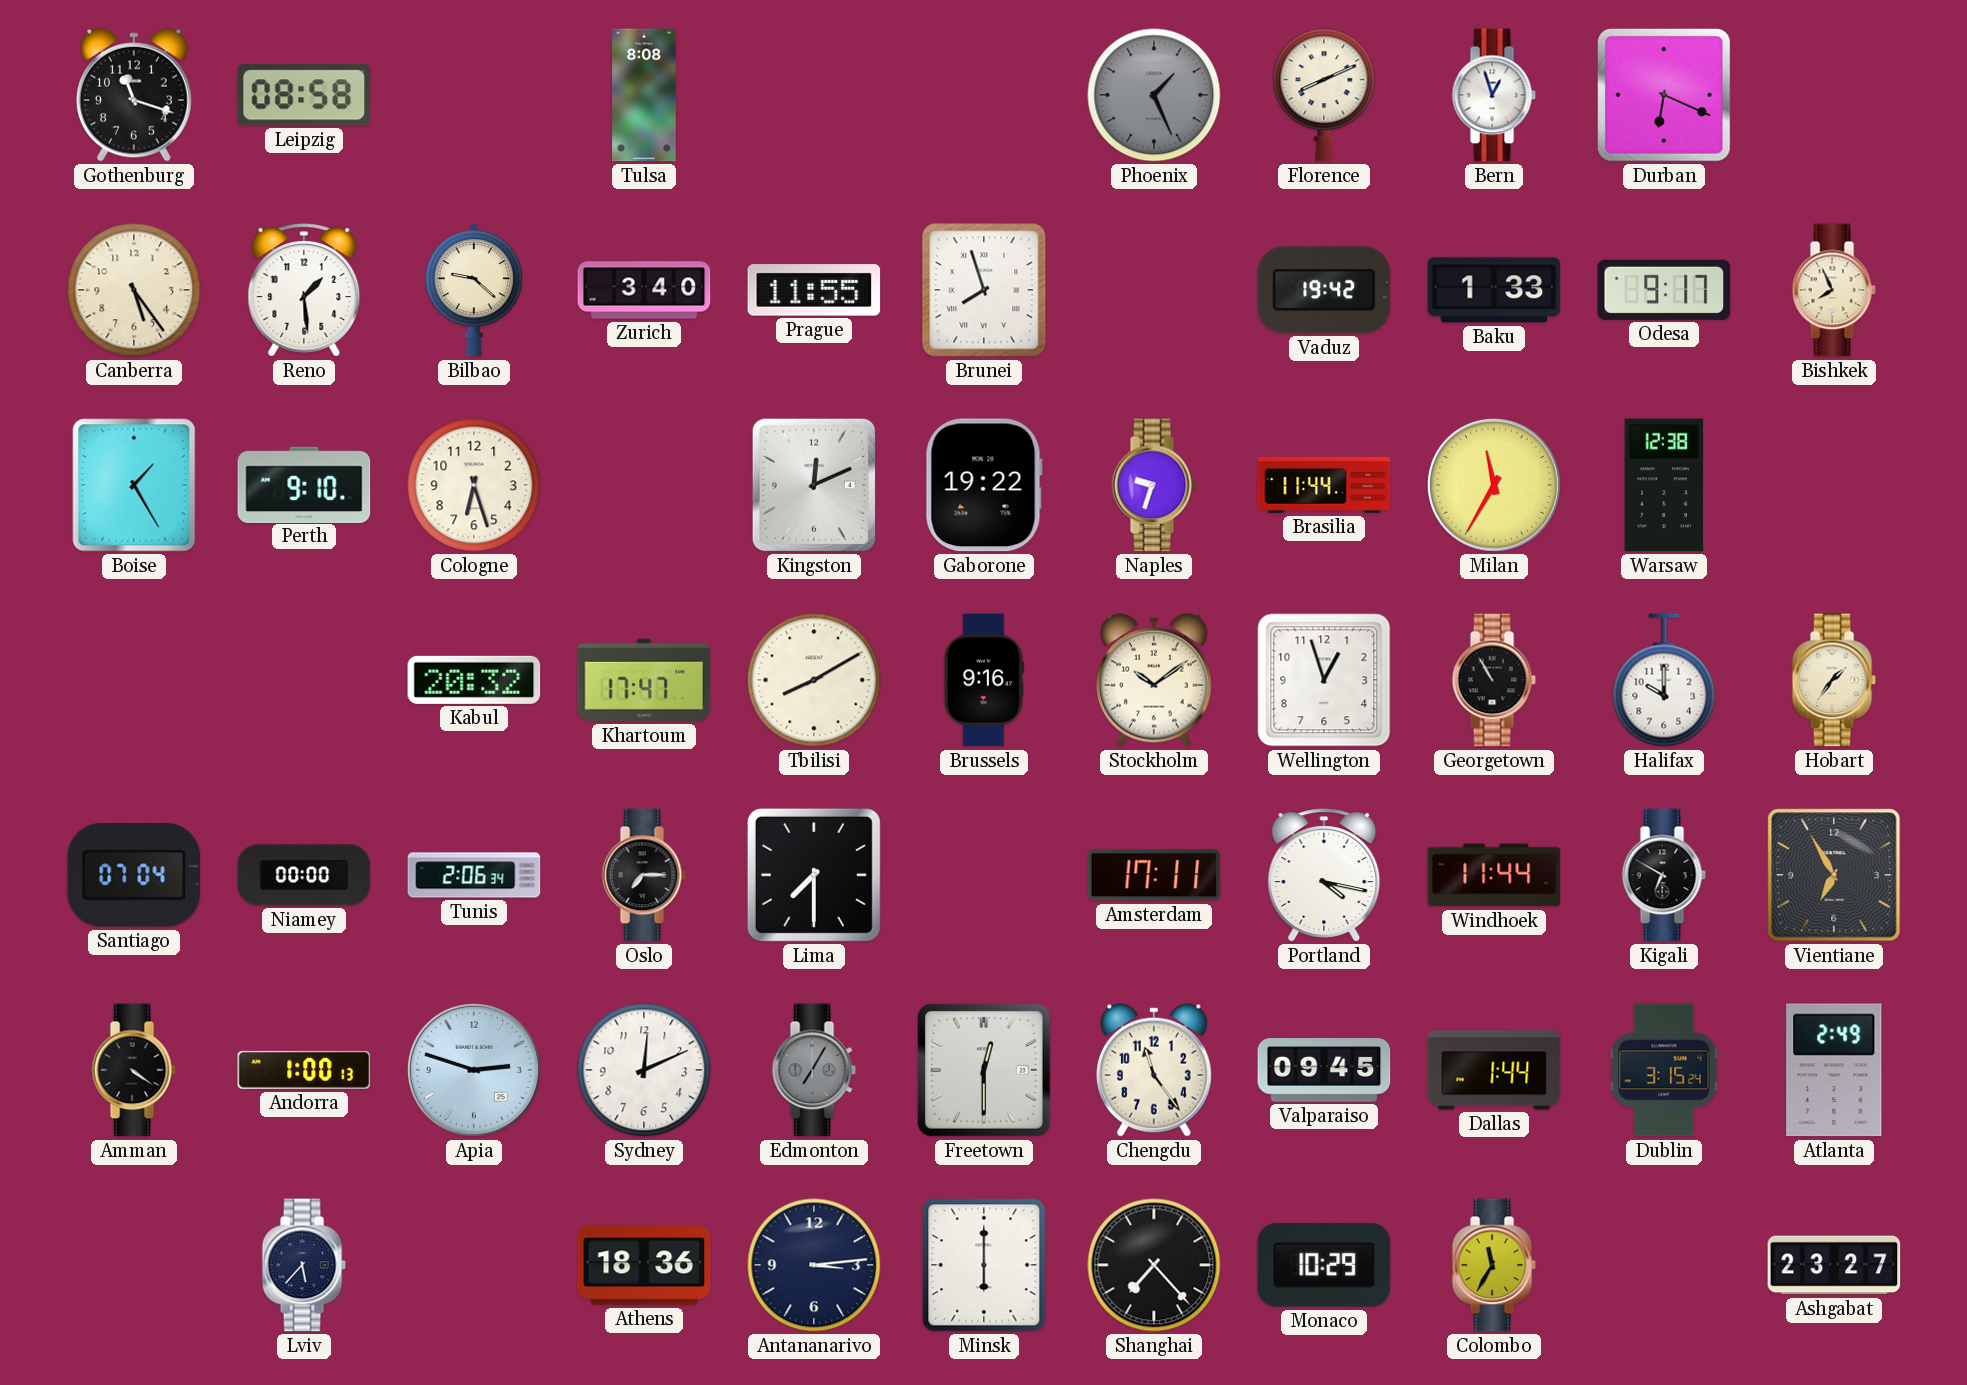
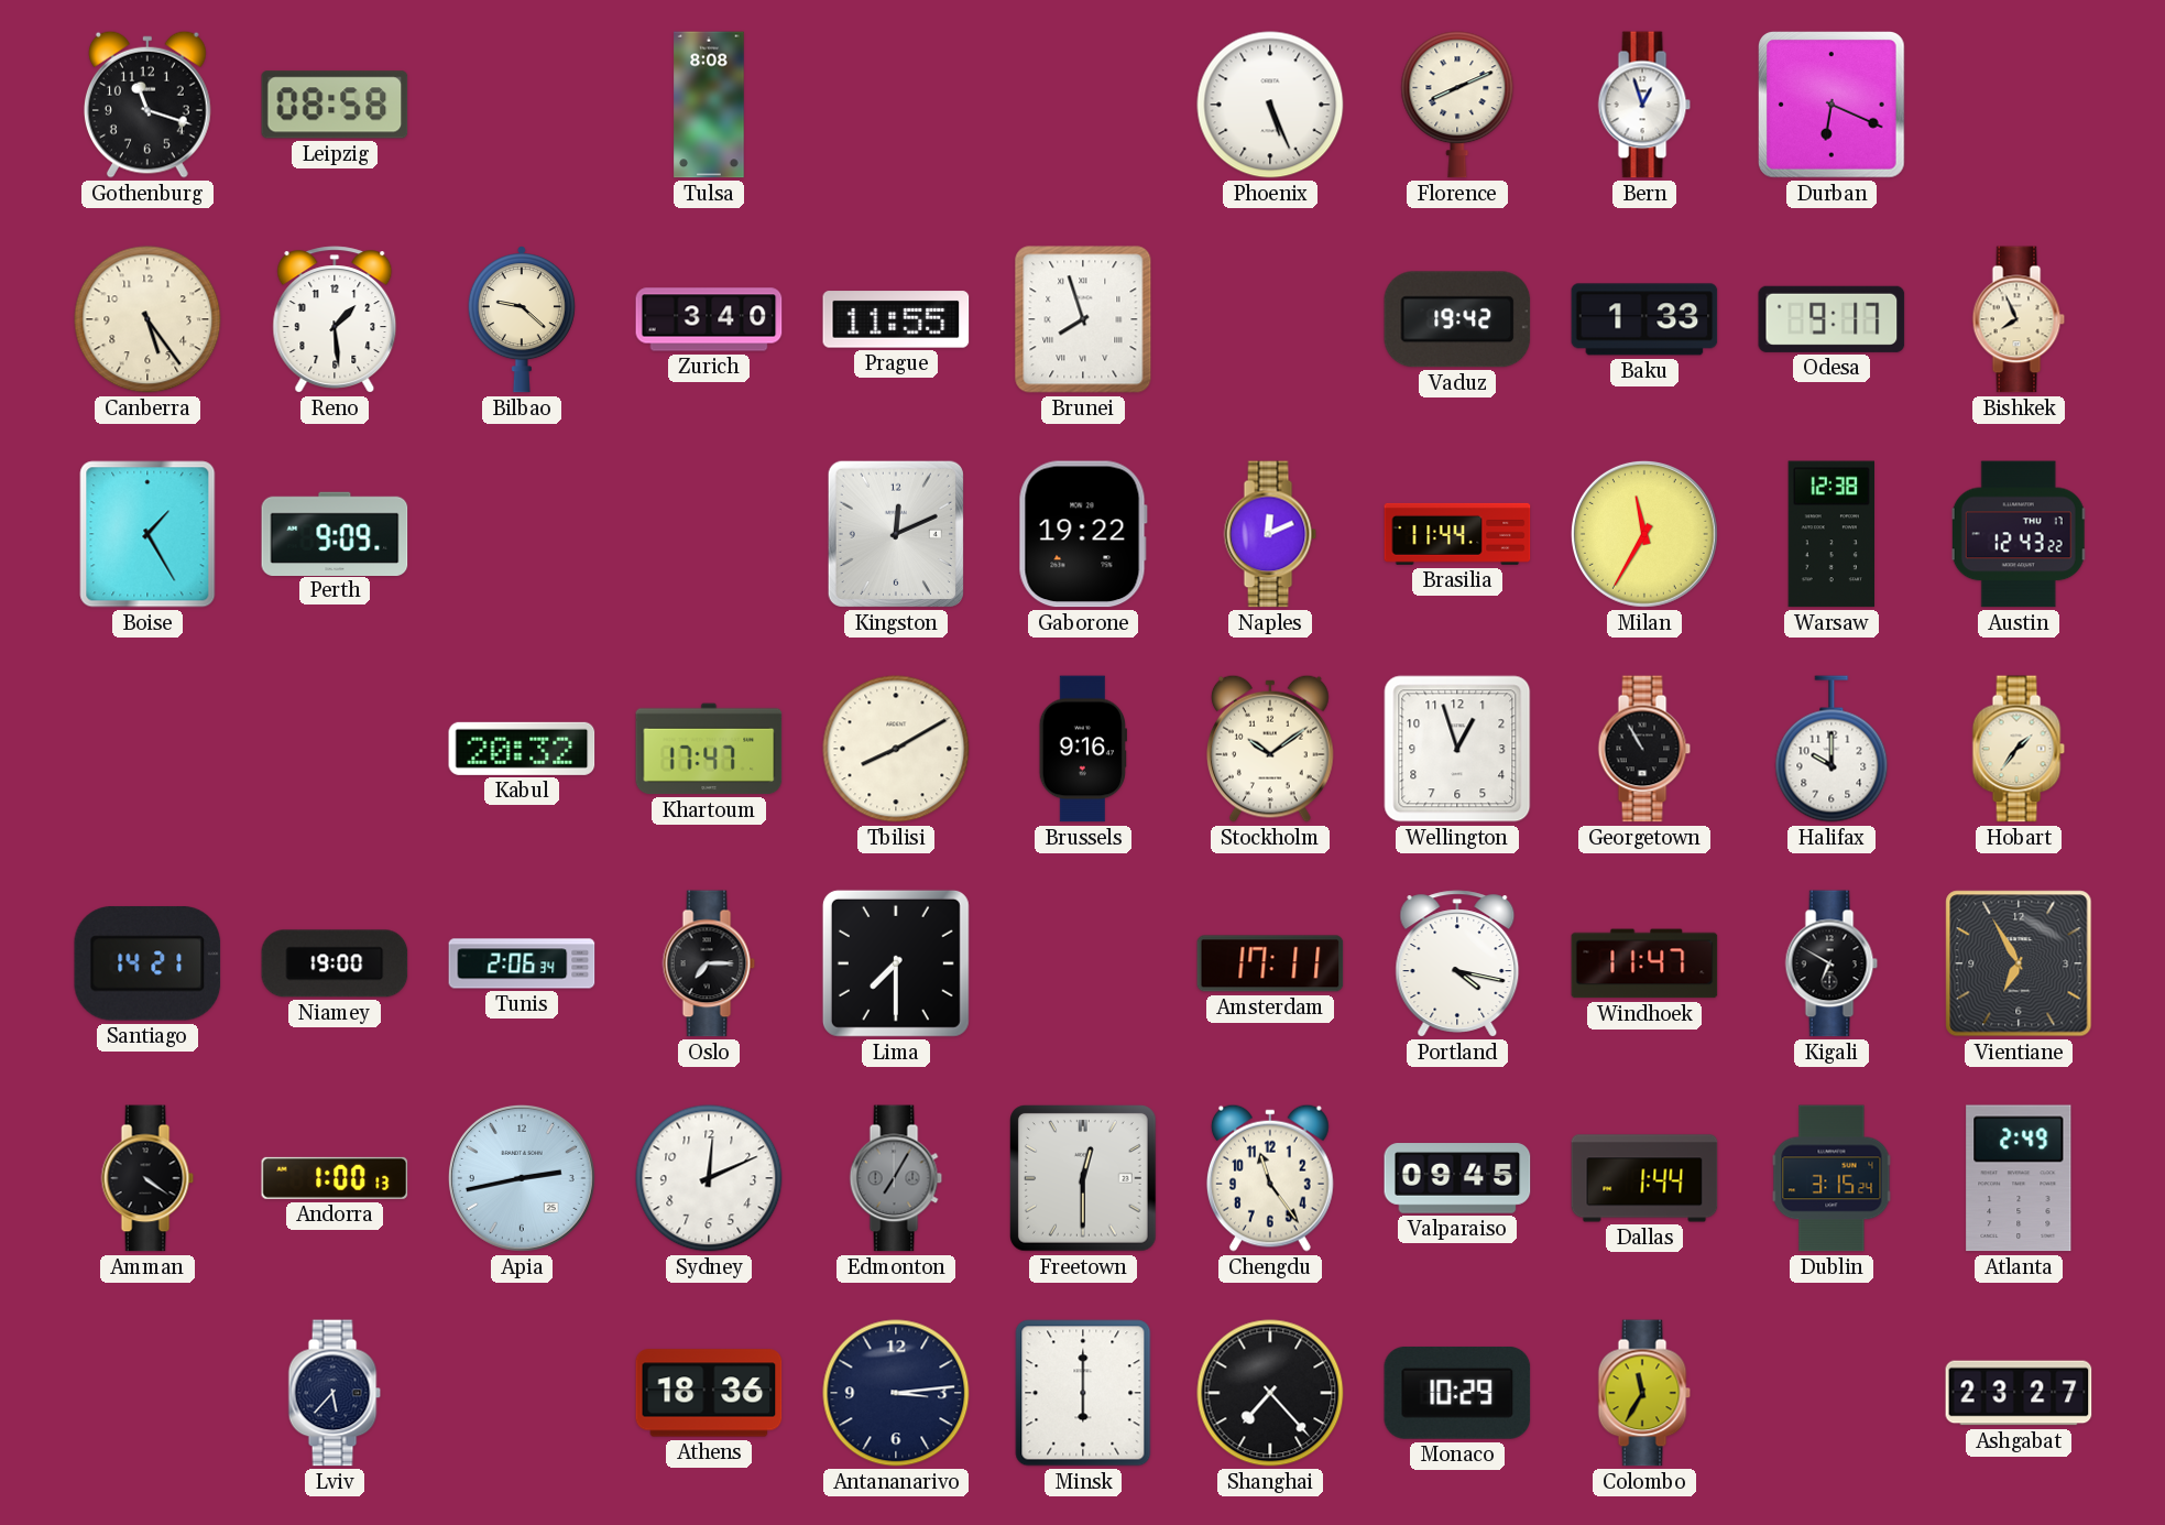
Phoenix: 1:26 -> 5:26
Phoenix dial: grey -> white
Perth: 9:10 -> 9:09
Cologne: 6:27 -> none
Naples: 9:33 -> 12:11
Austin: none -> 12:43
Santiago: 07:04 -> 14:21
Niamey: 00:00 -> 19:00
Windhoek: 11:44 -> 11:47
Apia: 2:48 -> 2:43
